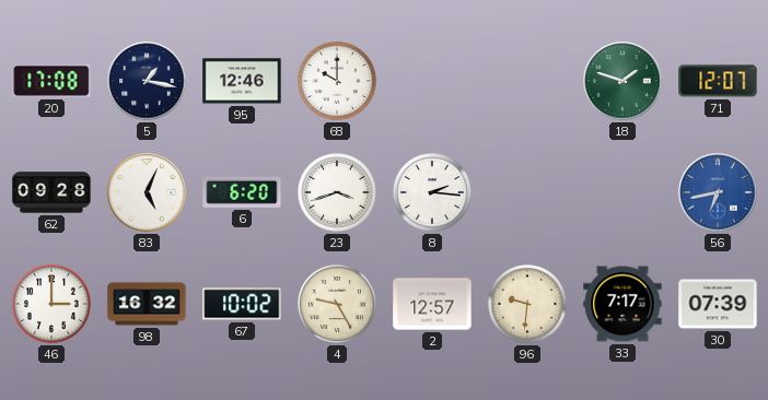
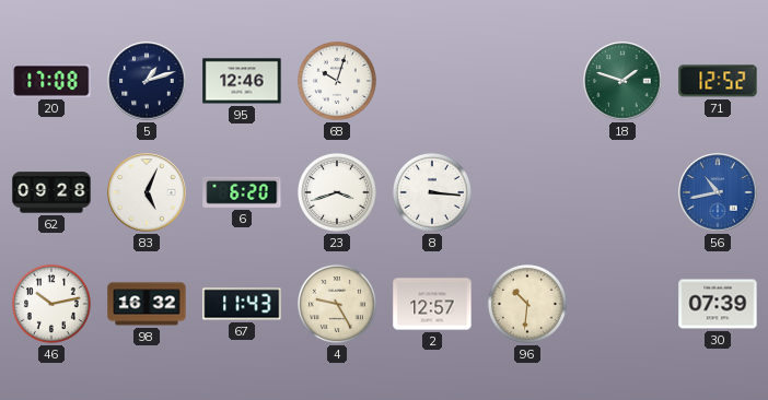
5: 1:17 -> 1:12
68: 10:00 -> 10:03
71: 12:07 -> 12:52
8: 2:16 -> 3:16
56: 6:43 -> 10:43
46: 3:00 -> 10:13
67: 10:02 -> 11:43
96: 9:31 -> 10:31
33: 7:17 -> none
